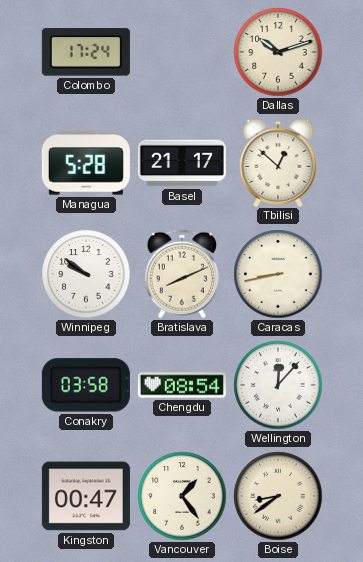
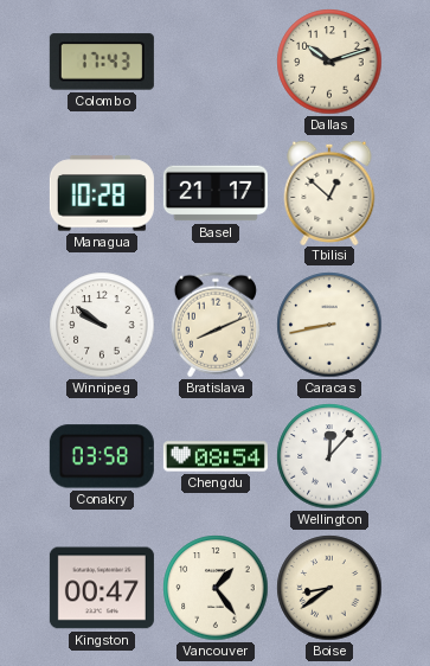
Colombo: 17:24 -> 17:43
Managua: 5:28 -> 10:28
